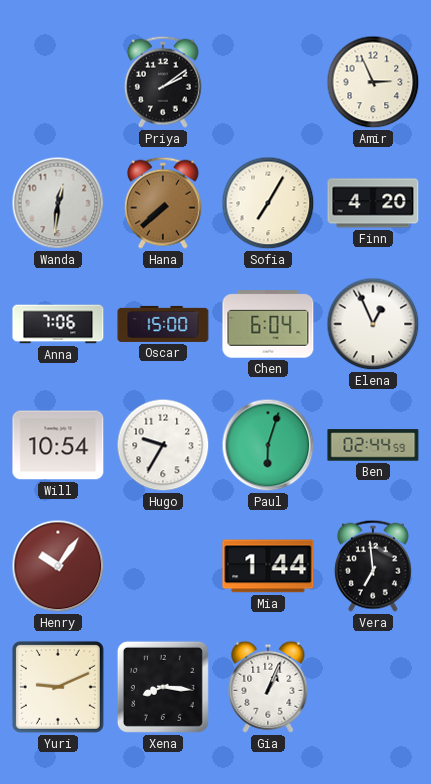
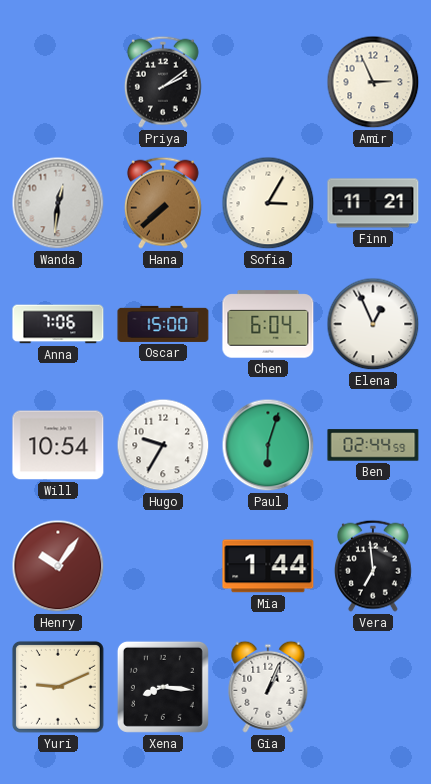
Sofia: 7:05 -> 3:05
Finn: 4:20 -> 11:21
